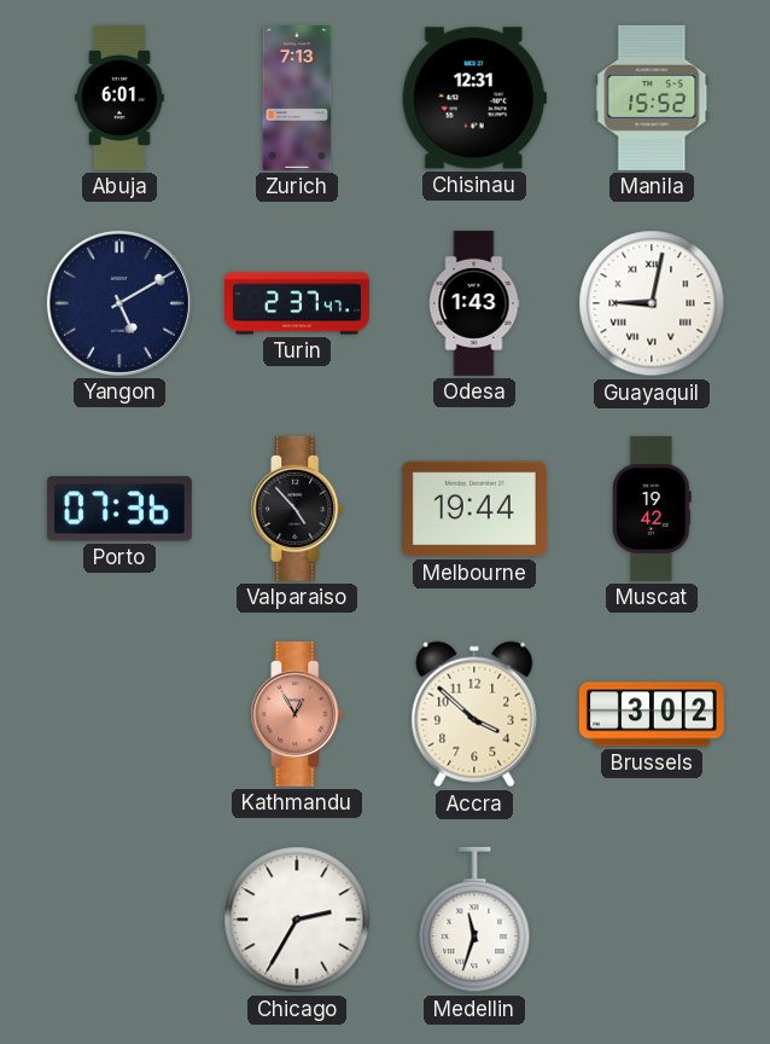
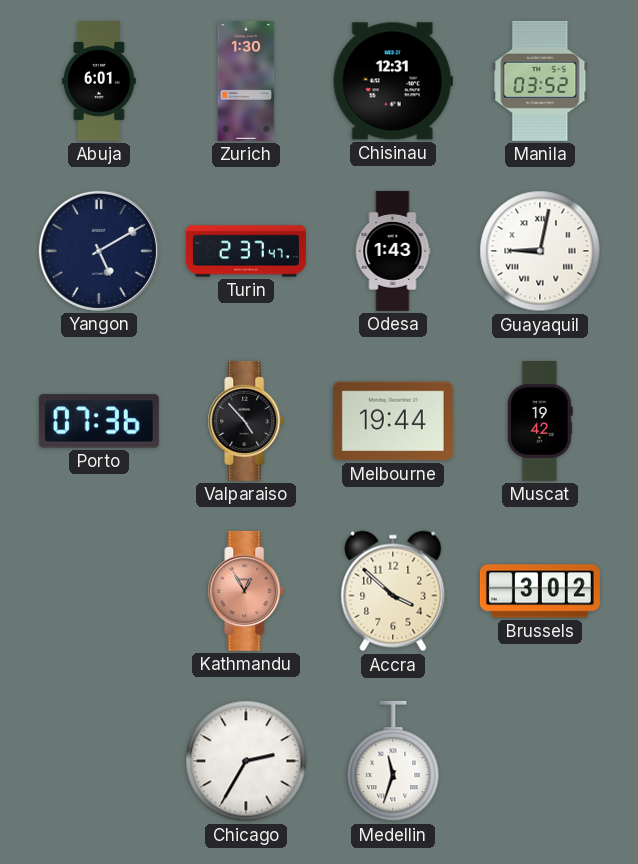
Zurich: 7:13 -> 1:30
Manila: 15:52 -> 03:52
